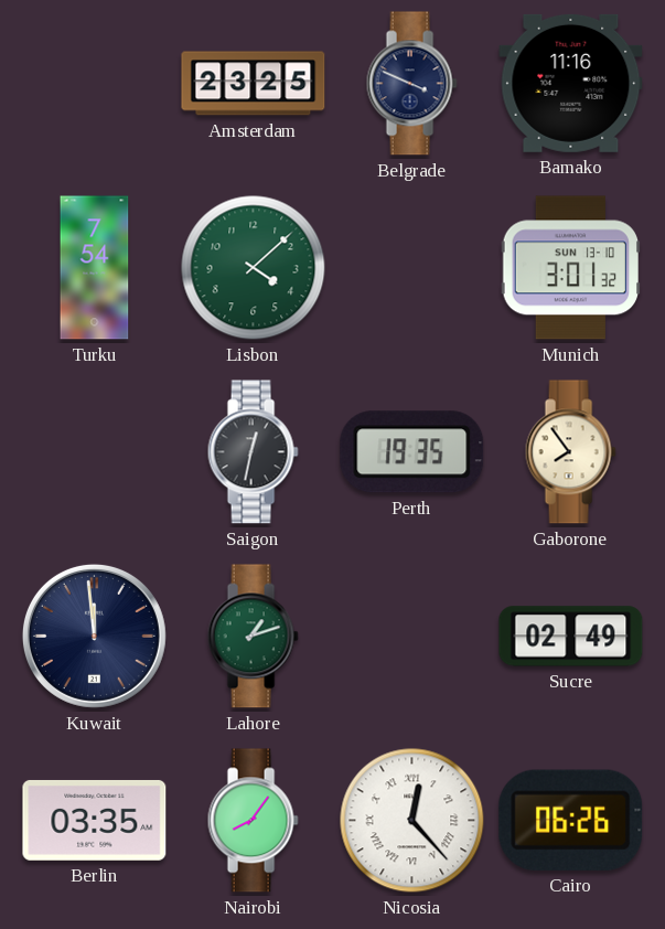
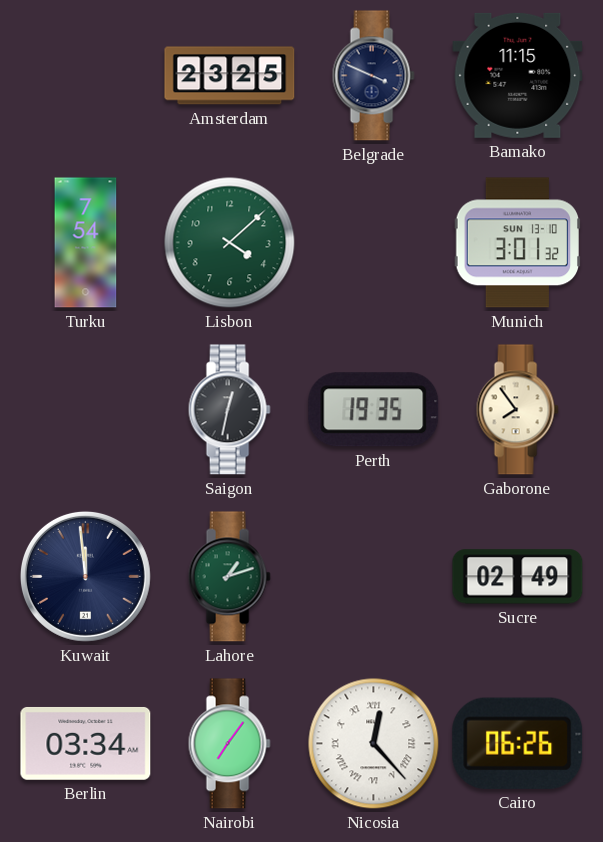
Bamako: 11:16 -> 11:15
Berlin: 03:35 -> 03:34
Nairobi: 8:06 -> 7:06
